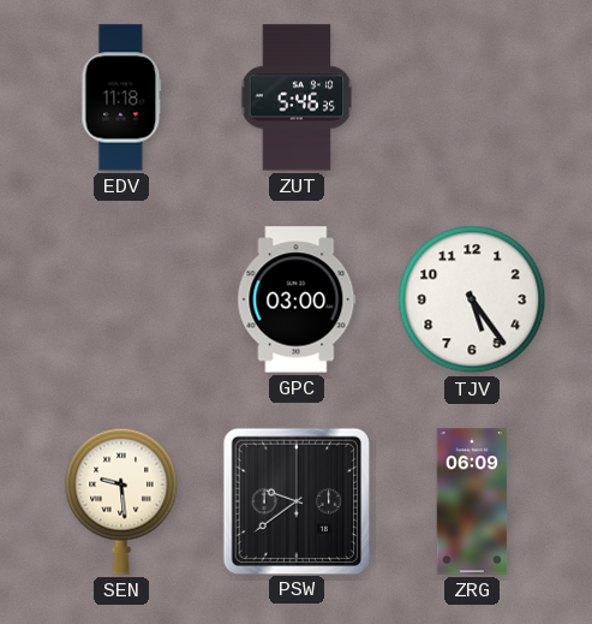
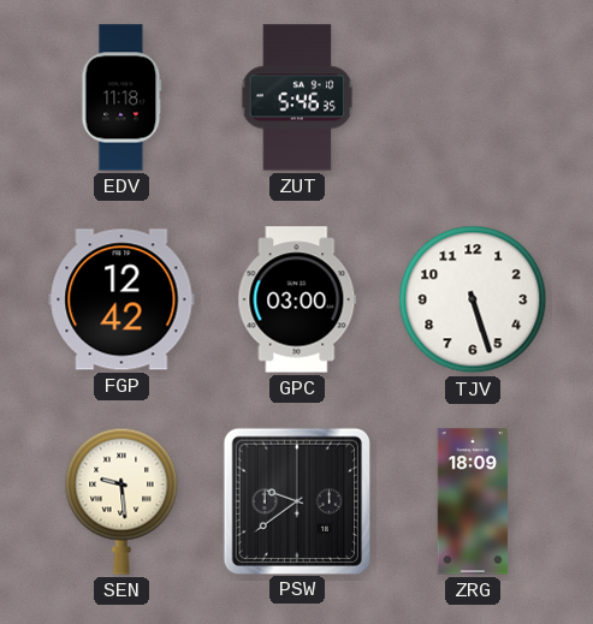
FGP: none -> 12:42
TJV: 5:24 -> 5:27
ZRG: 06:09 -> 18:09
